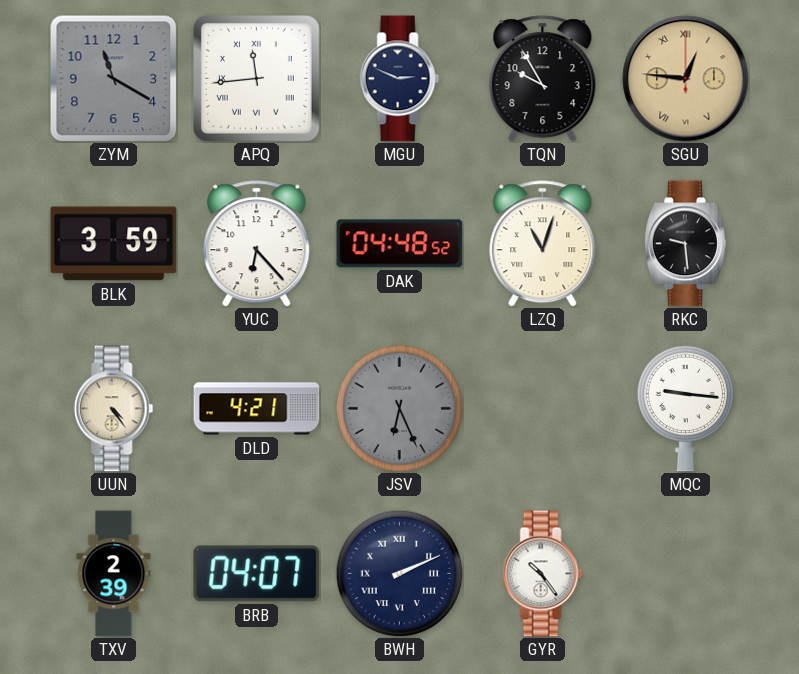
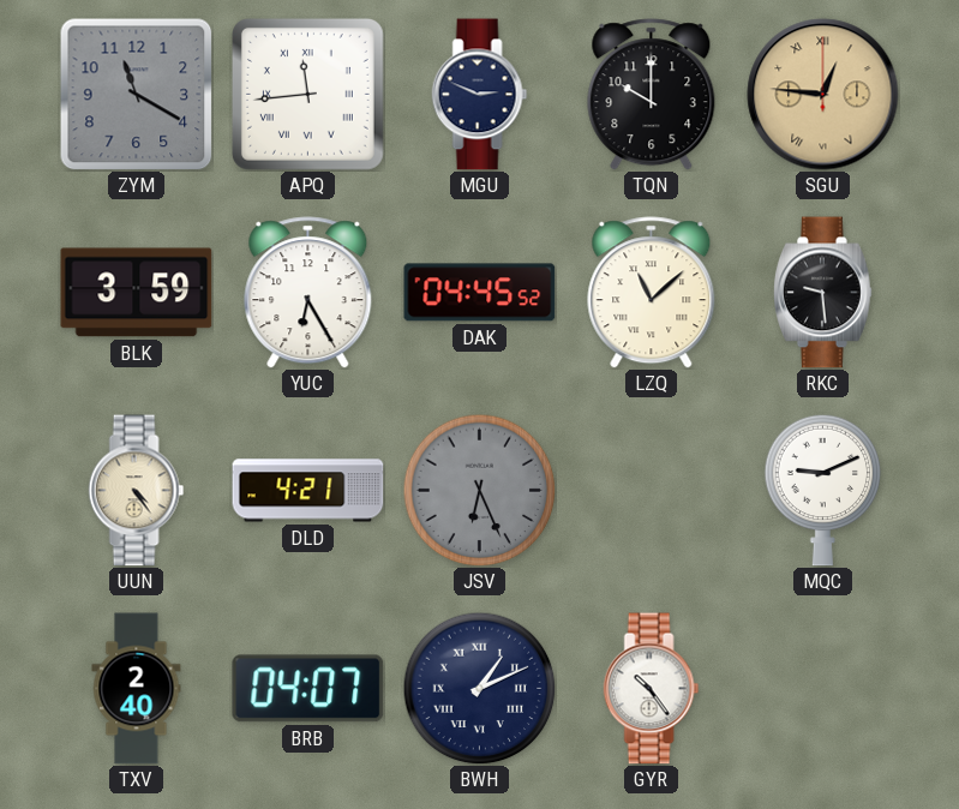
TQN: 9:55 -> 10:00
YUC: 6:23 -> 6:25
DAK: 04:48 -> 04:45
LZQ: 11:03 -> 11:08
MQC: 9:16 -> 9:11
TXV: 2:39 -> 2:40
BWH: 2:11 -> 1:11
